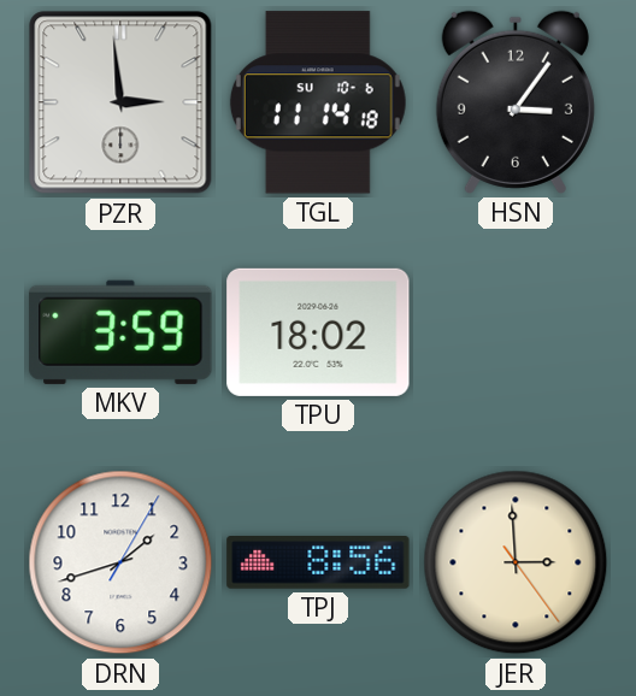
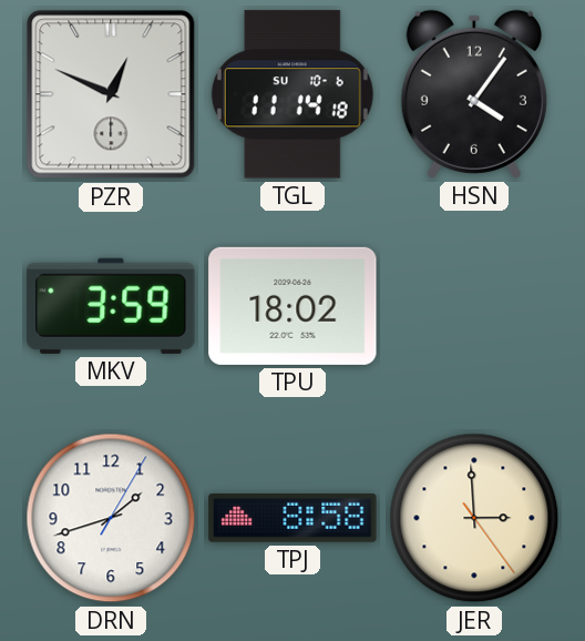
PZR: 2:59 -> 12:49
HSN: 3:06 -> 4:06
TPJ: 8:56 -> 8:58
